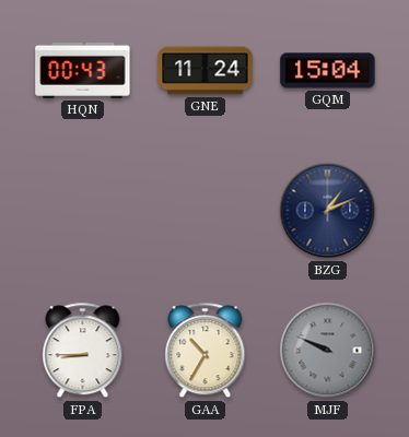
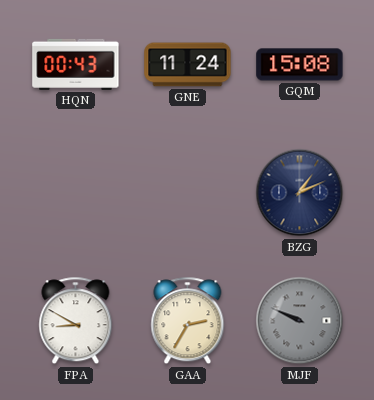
GQM: 15:04 -> 15:08
FPA: 8:45 -> 8:50
GAA: 10:35 -> 2:35
